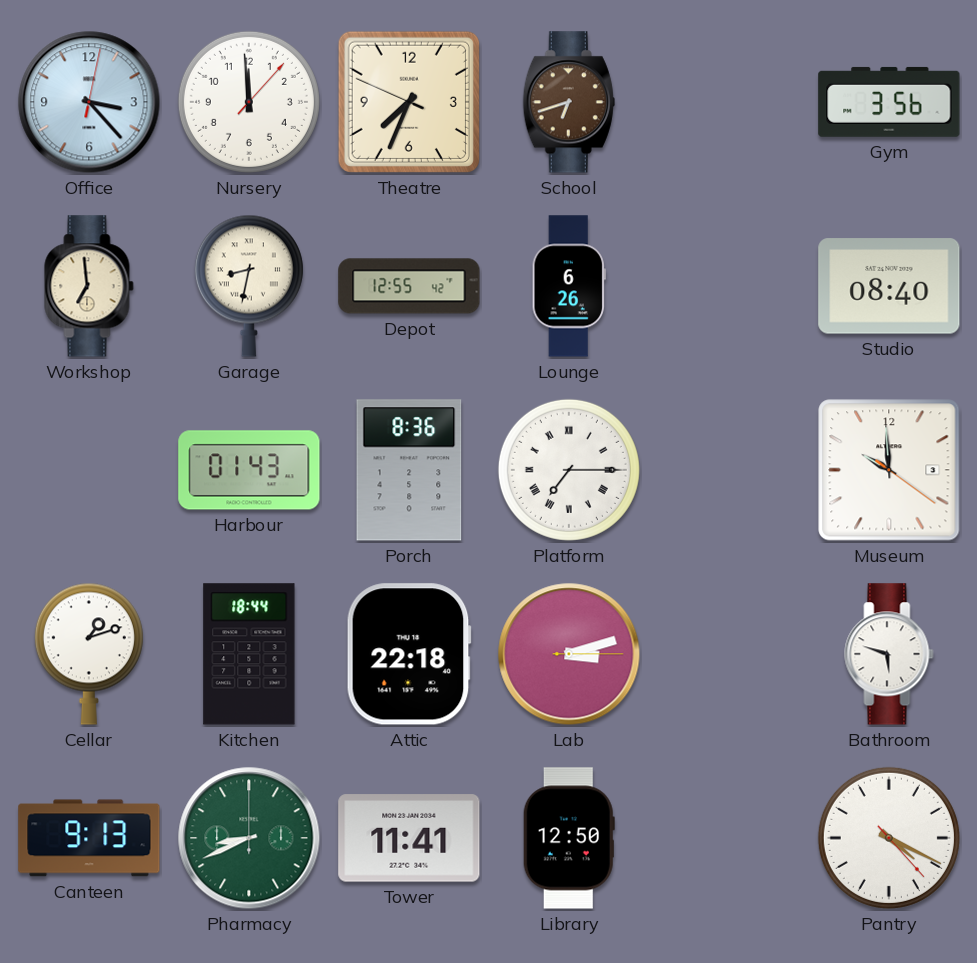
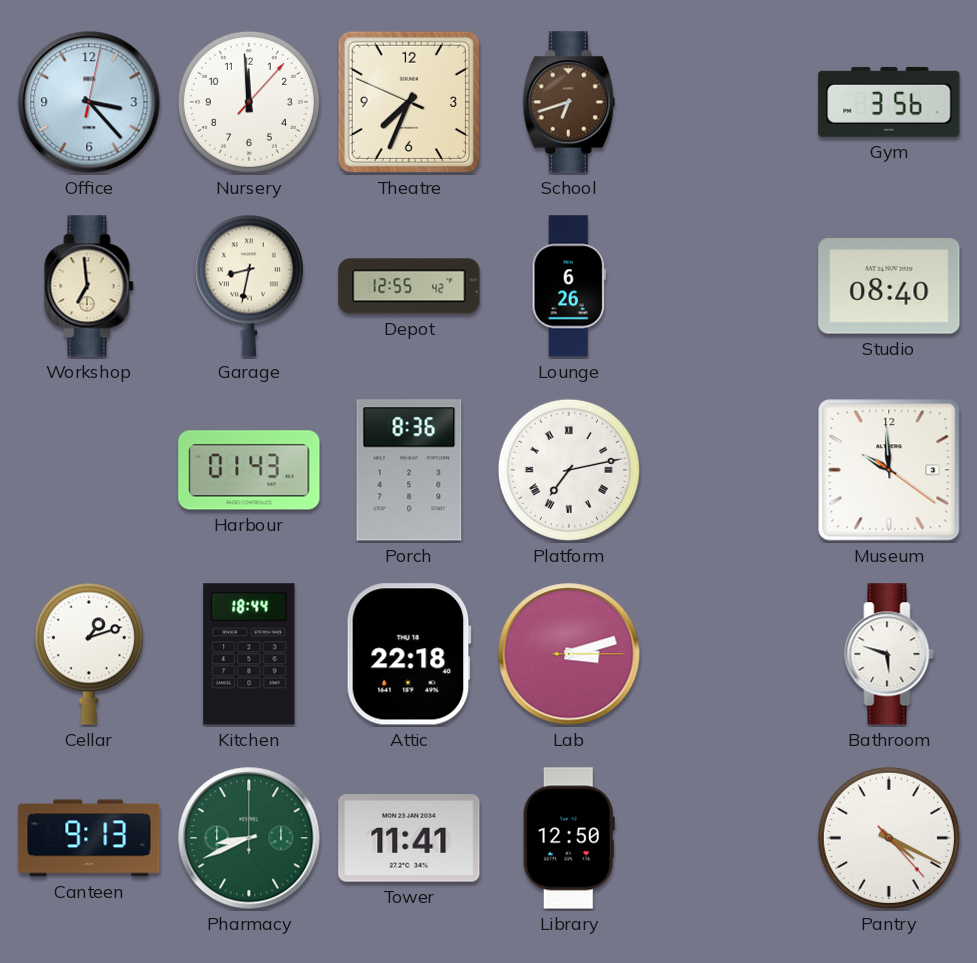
Platform: 7:15 -> 7:13
